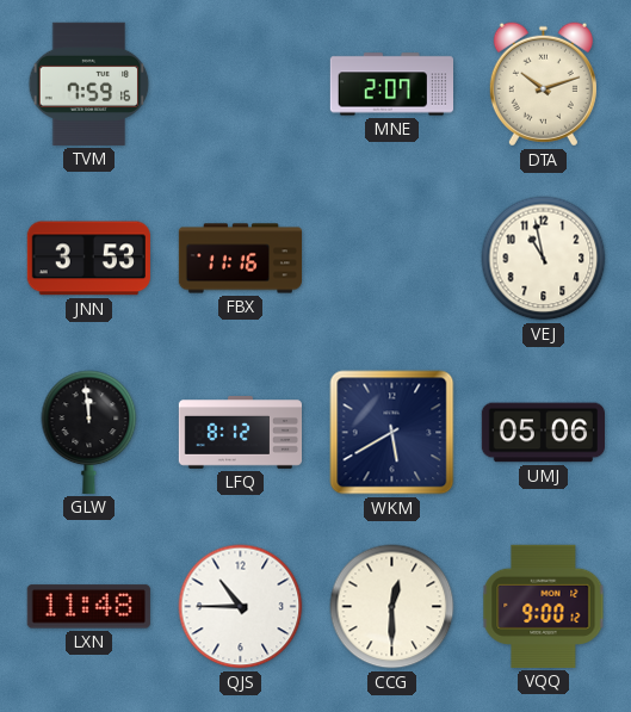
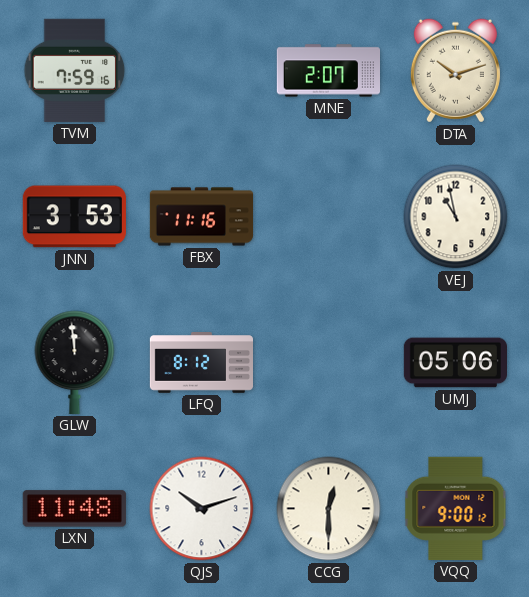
WKM: 5:40 -> none
QJS: 10:45 -> 10:12
